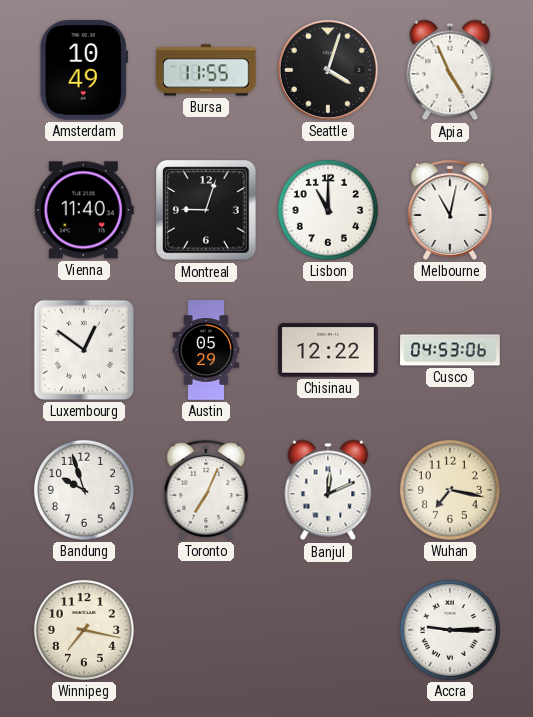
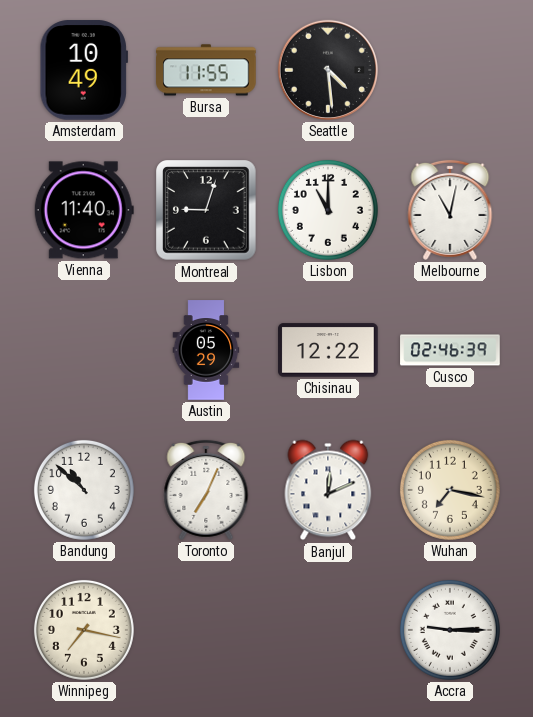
Seattle: 4:03 -> 4:29
Apia: 4:56 -> none
Luxembourg: 12:51 -> none
Cusco: 04:53 -> 02:46
Bandung: 9:57 -> 10:52
